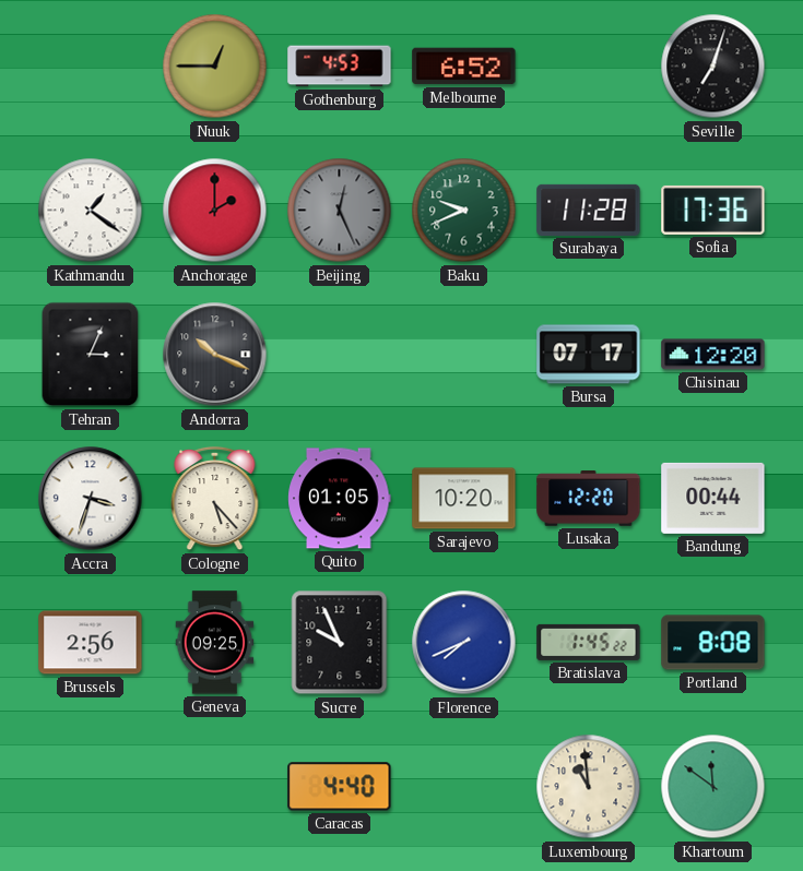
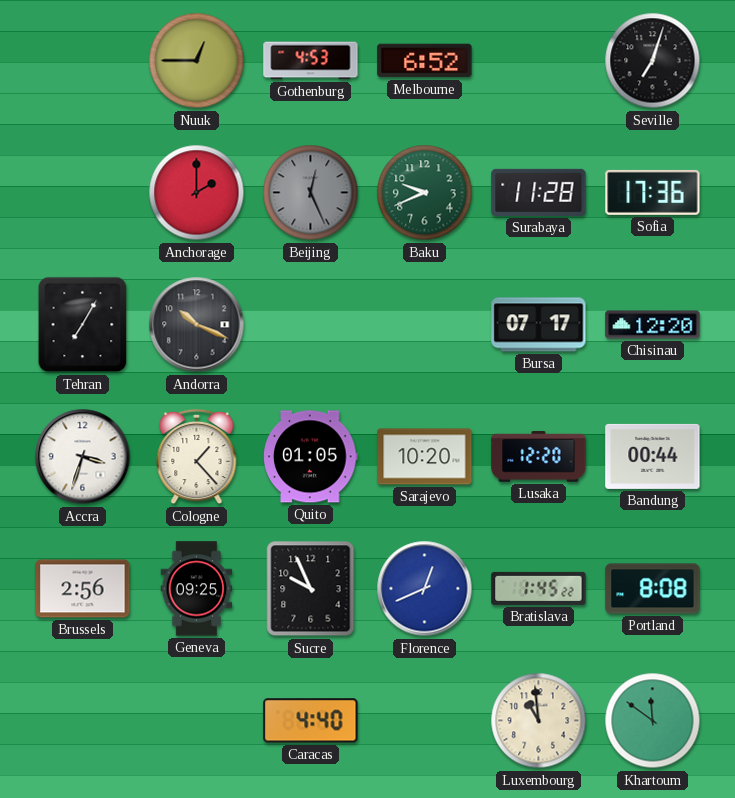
Kathmandu: 1:21 -> none
Tehran: 3:04 -> 7:05
Cologne: 5:23 -> 1:23
Florence: 7:41 -> 12:41
